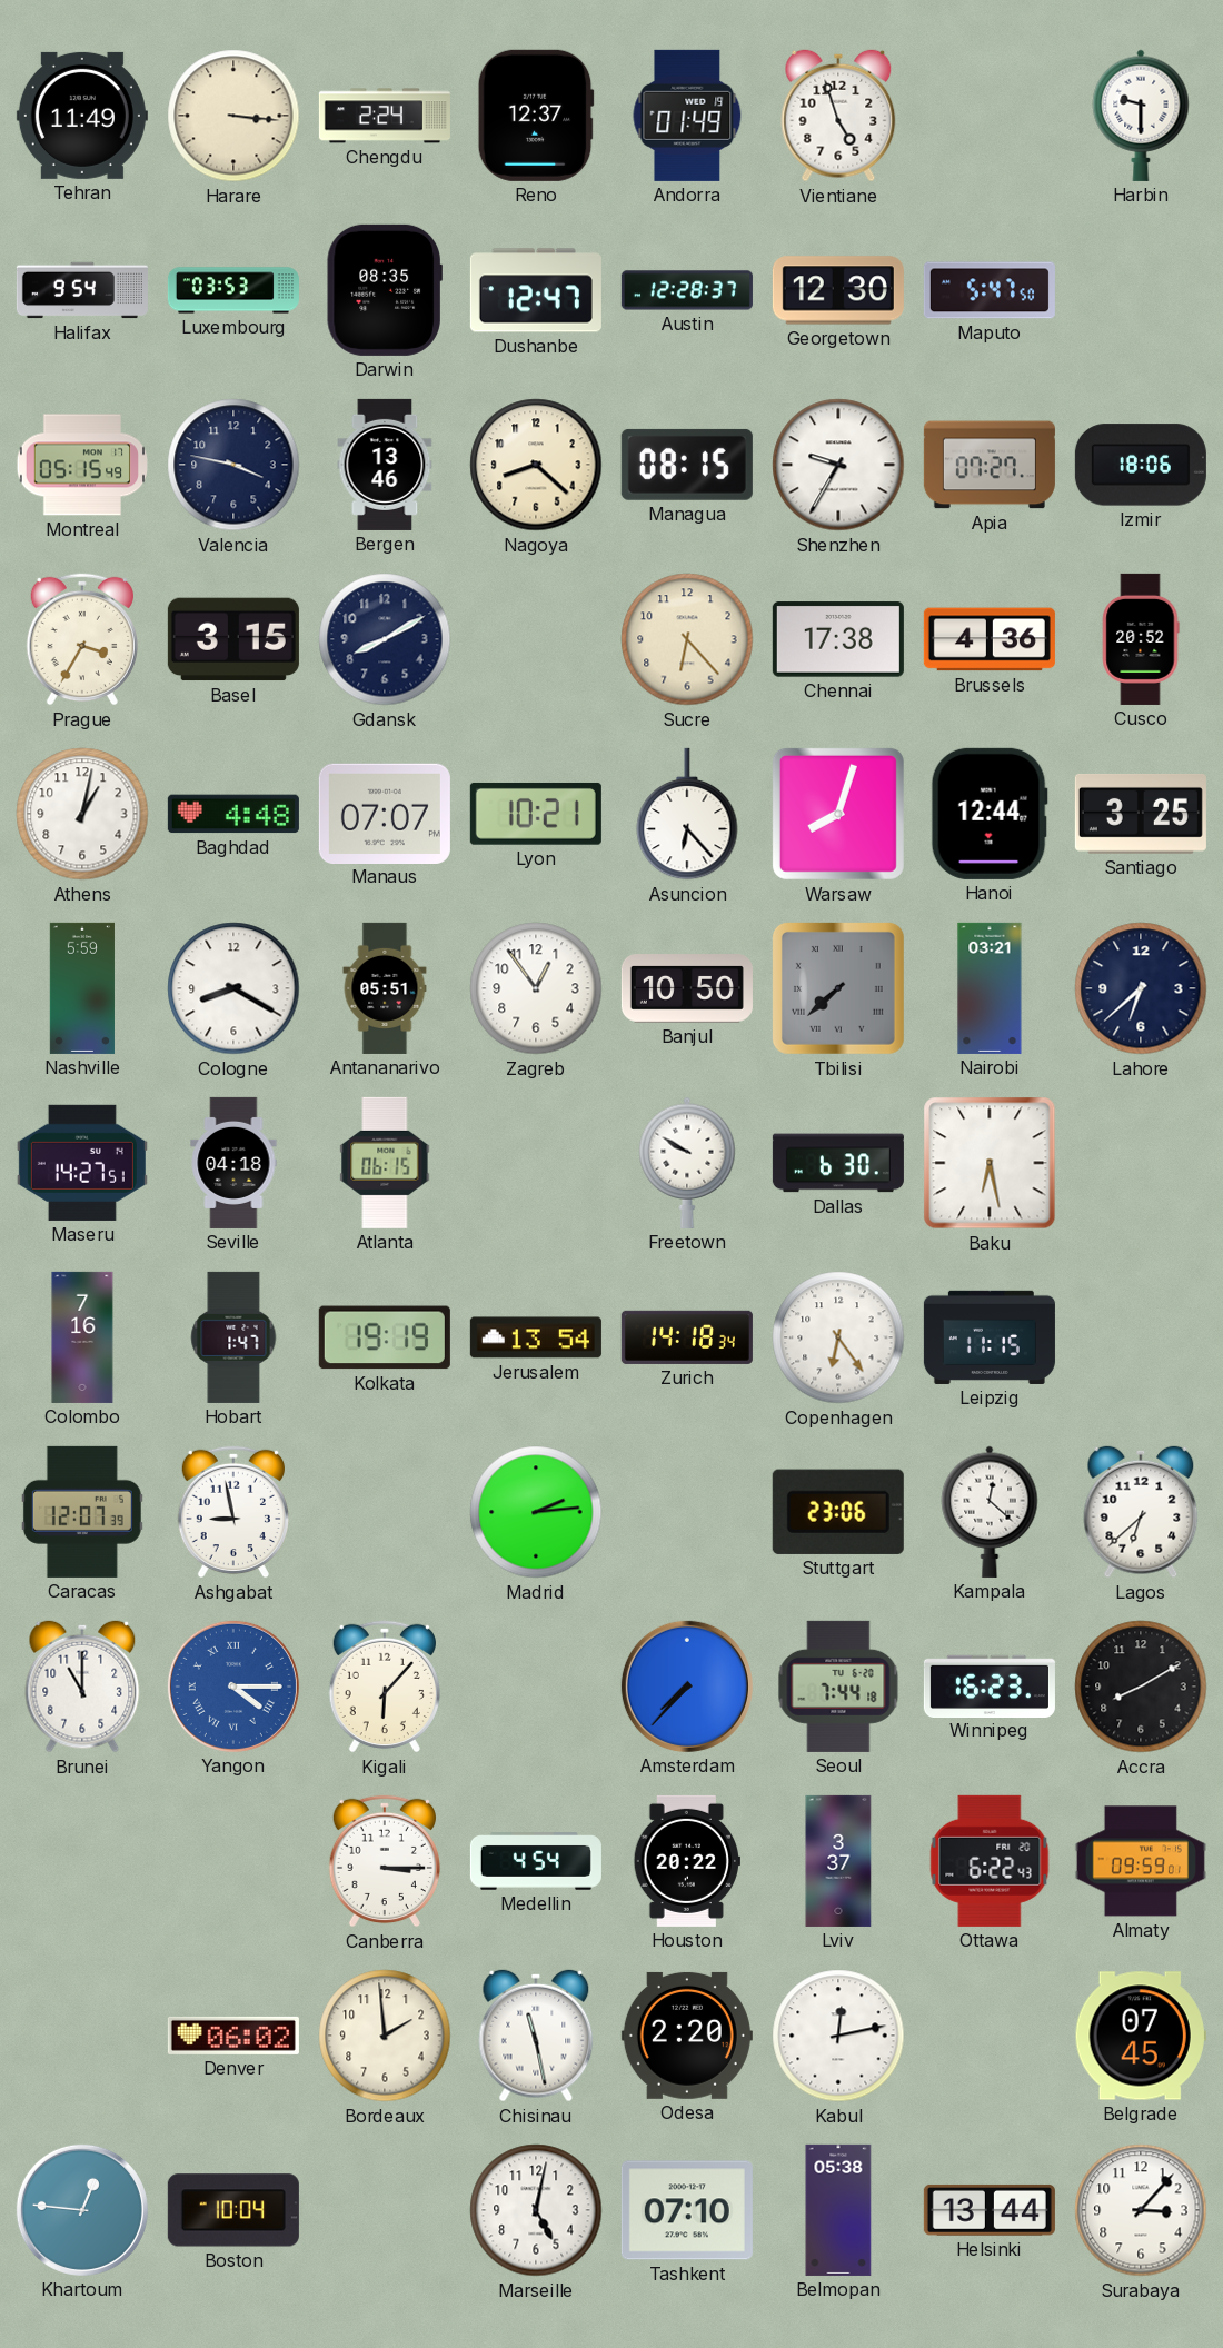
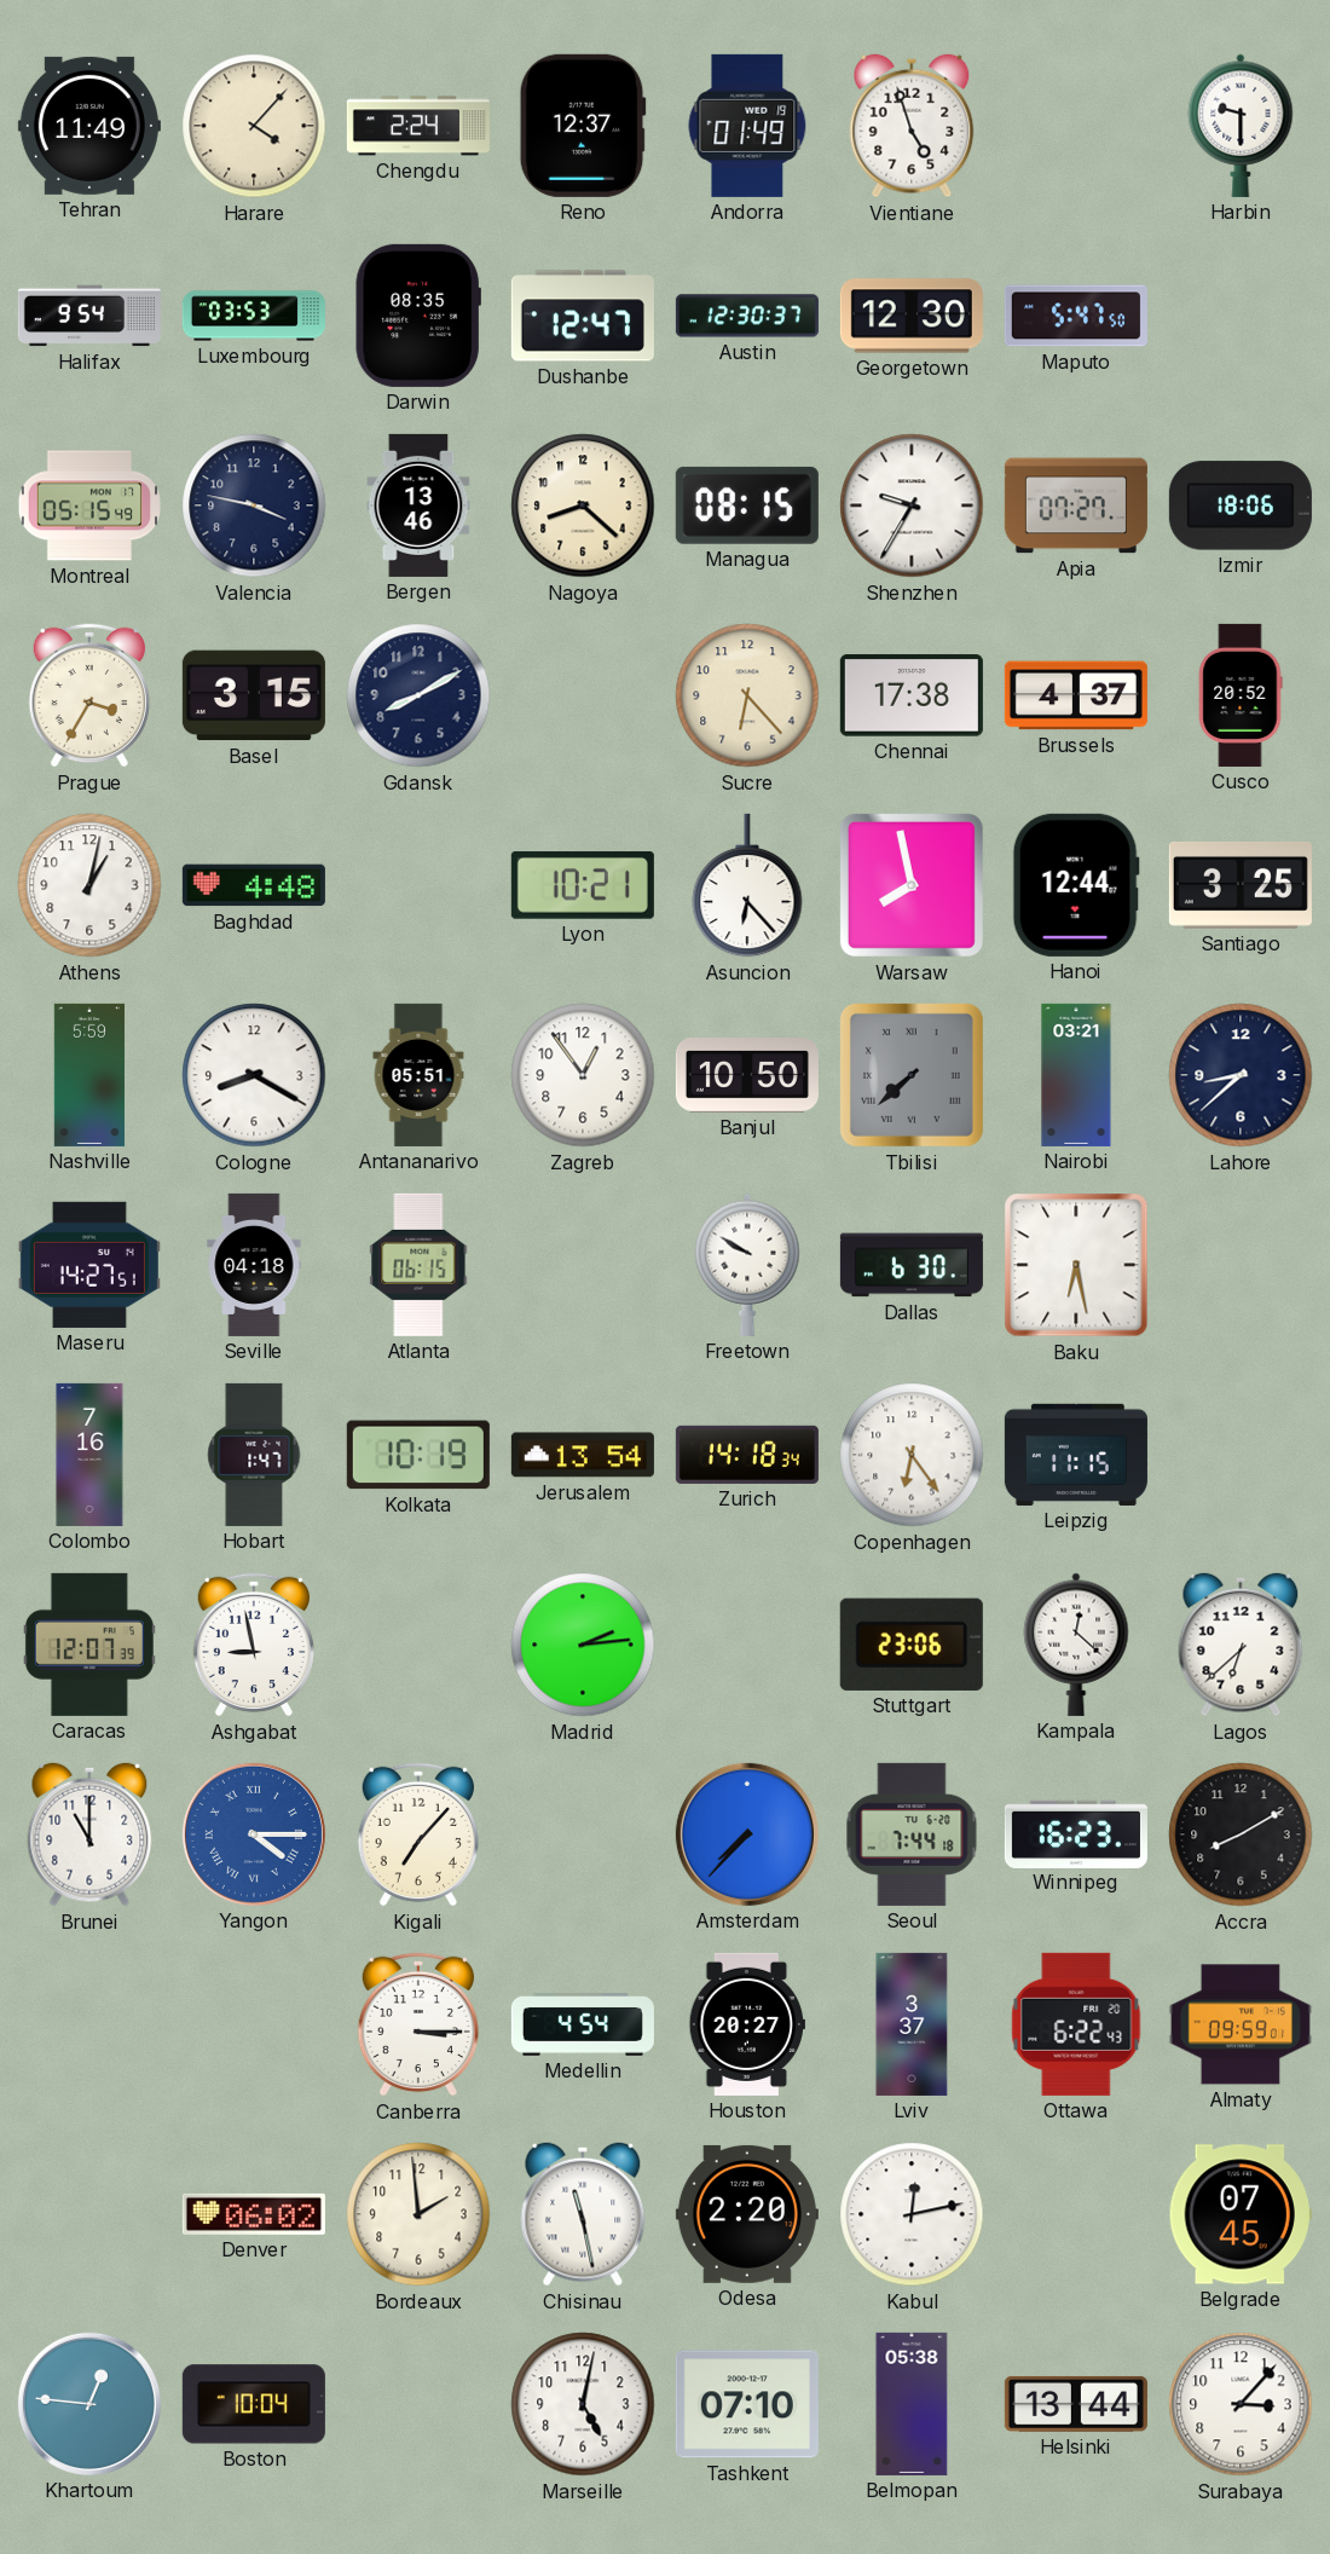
Harare: 3:16 -> 4:07
Austin: 12:28 -> 12:30
Brussels: 4:36 -> 4:37
Manaus: 07:07 -> none
Warsaw: 8:03 -> 7:58
Lahore: 6:38 -> 8:38
Kolkata: 19:19 -> 10:19
Kigali: 6:07 -> 7:07
Houston: 20:22 -> 20:27
